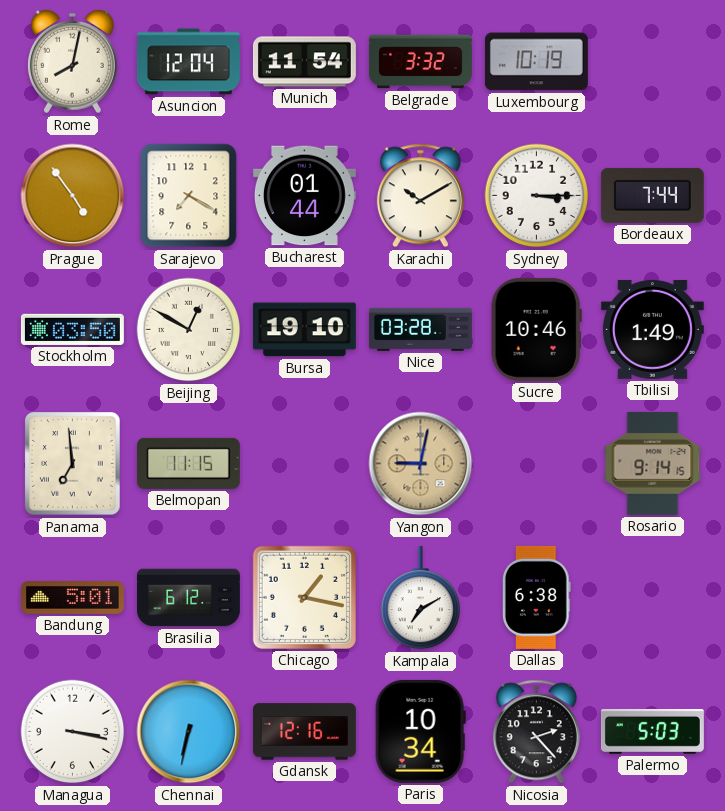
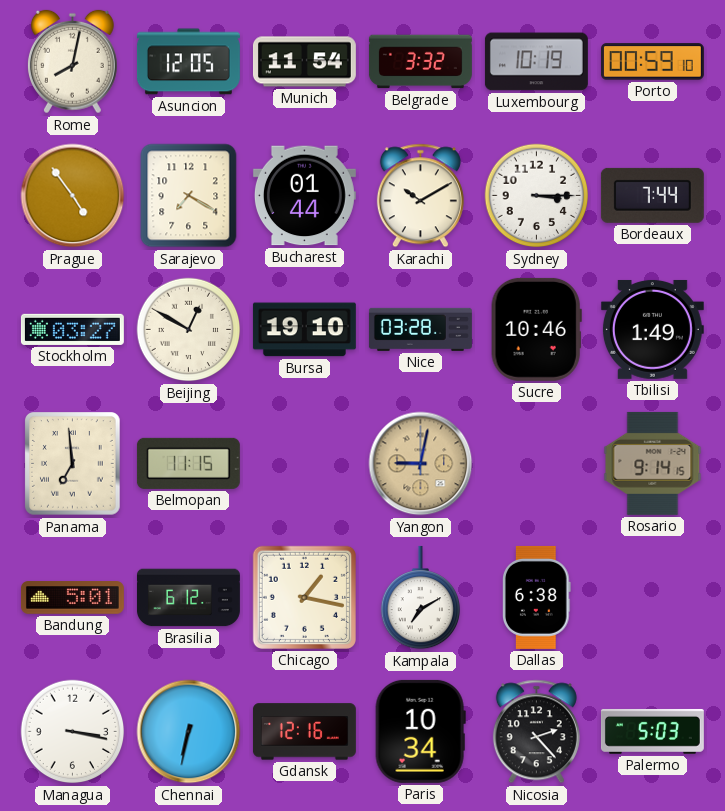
Asuncion: 12:04 -> 12:05
Porto: none -> 00:59
Stockholm: 03:50 -> 03:27
